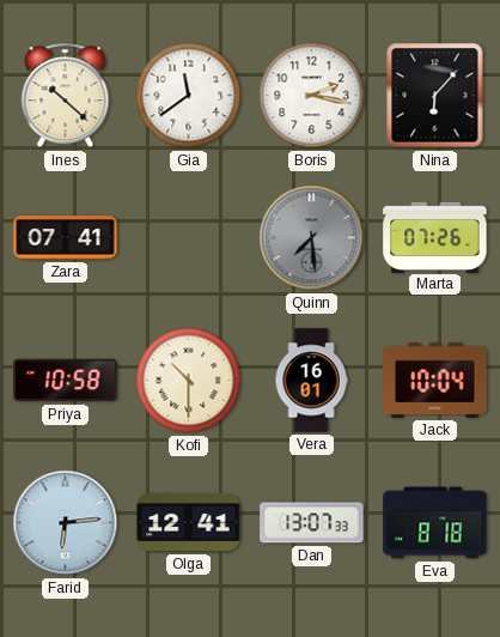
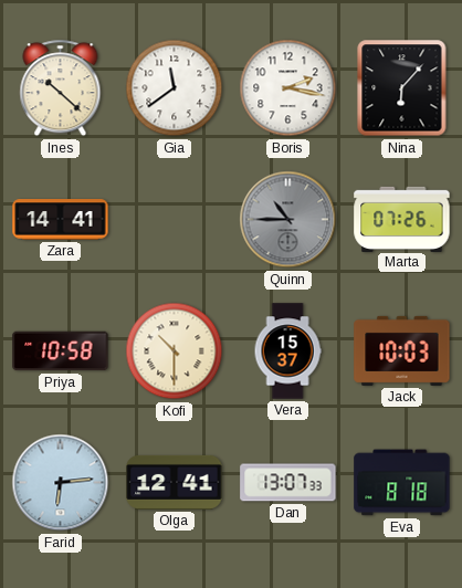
Zara: 07:41 -> 14:41
Quinn: 7:29 -> 10:45
Vera: 16:01 -> 15:37
Jack: 10:04 -> 10:03
